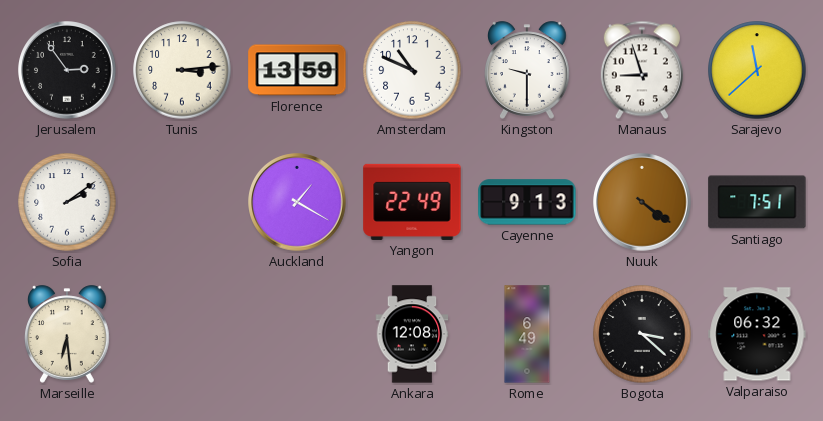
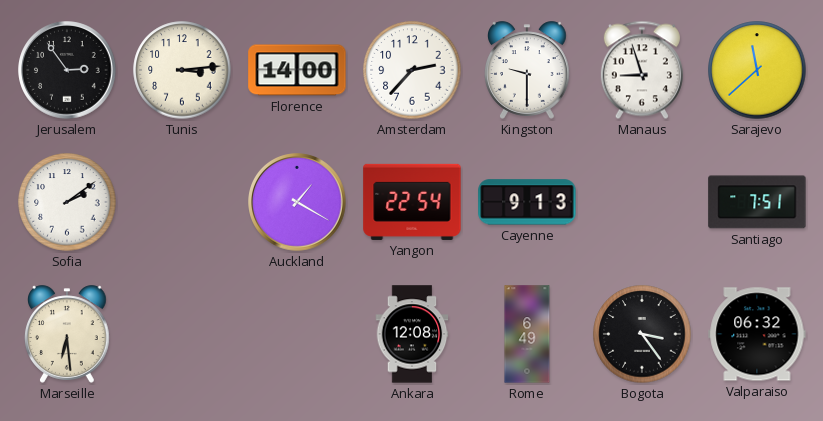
Florence: 13:59 -> 14:00
Amsterdam: 10:49 -> 2:37
Yangon: 22:49 -> 22:54
Nuuk: 4:21 -> none
Bogota: 3:22 -> 3:24
